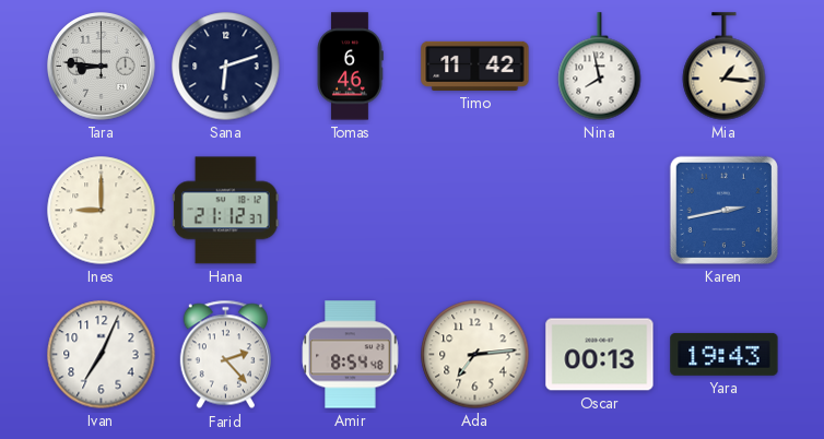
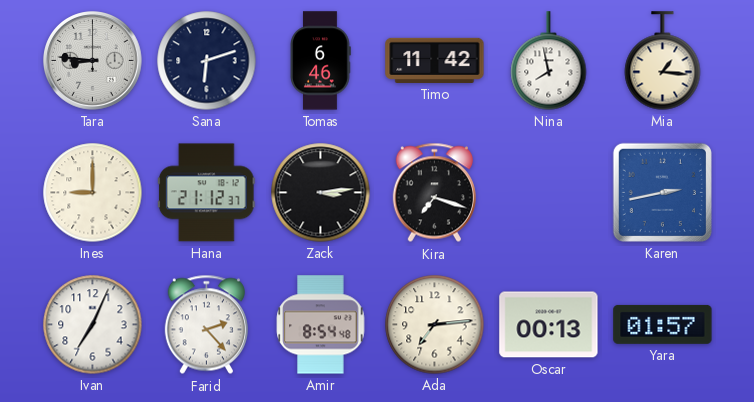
Zack: none -> 3:14
Kira: none -> 7:18
Yara: 19:43 -> 01:57
